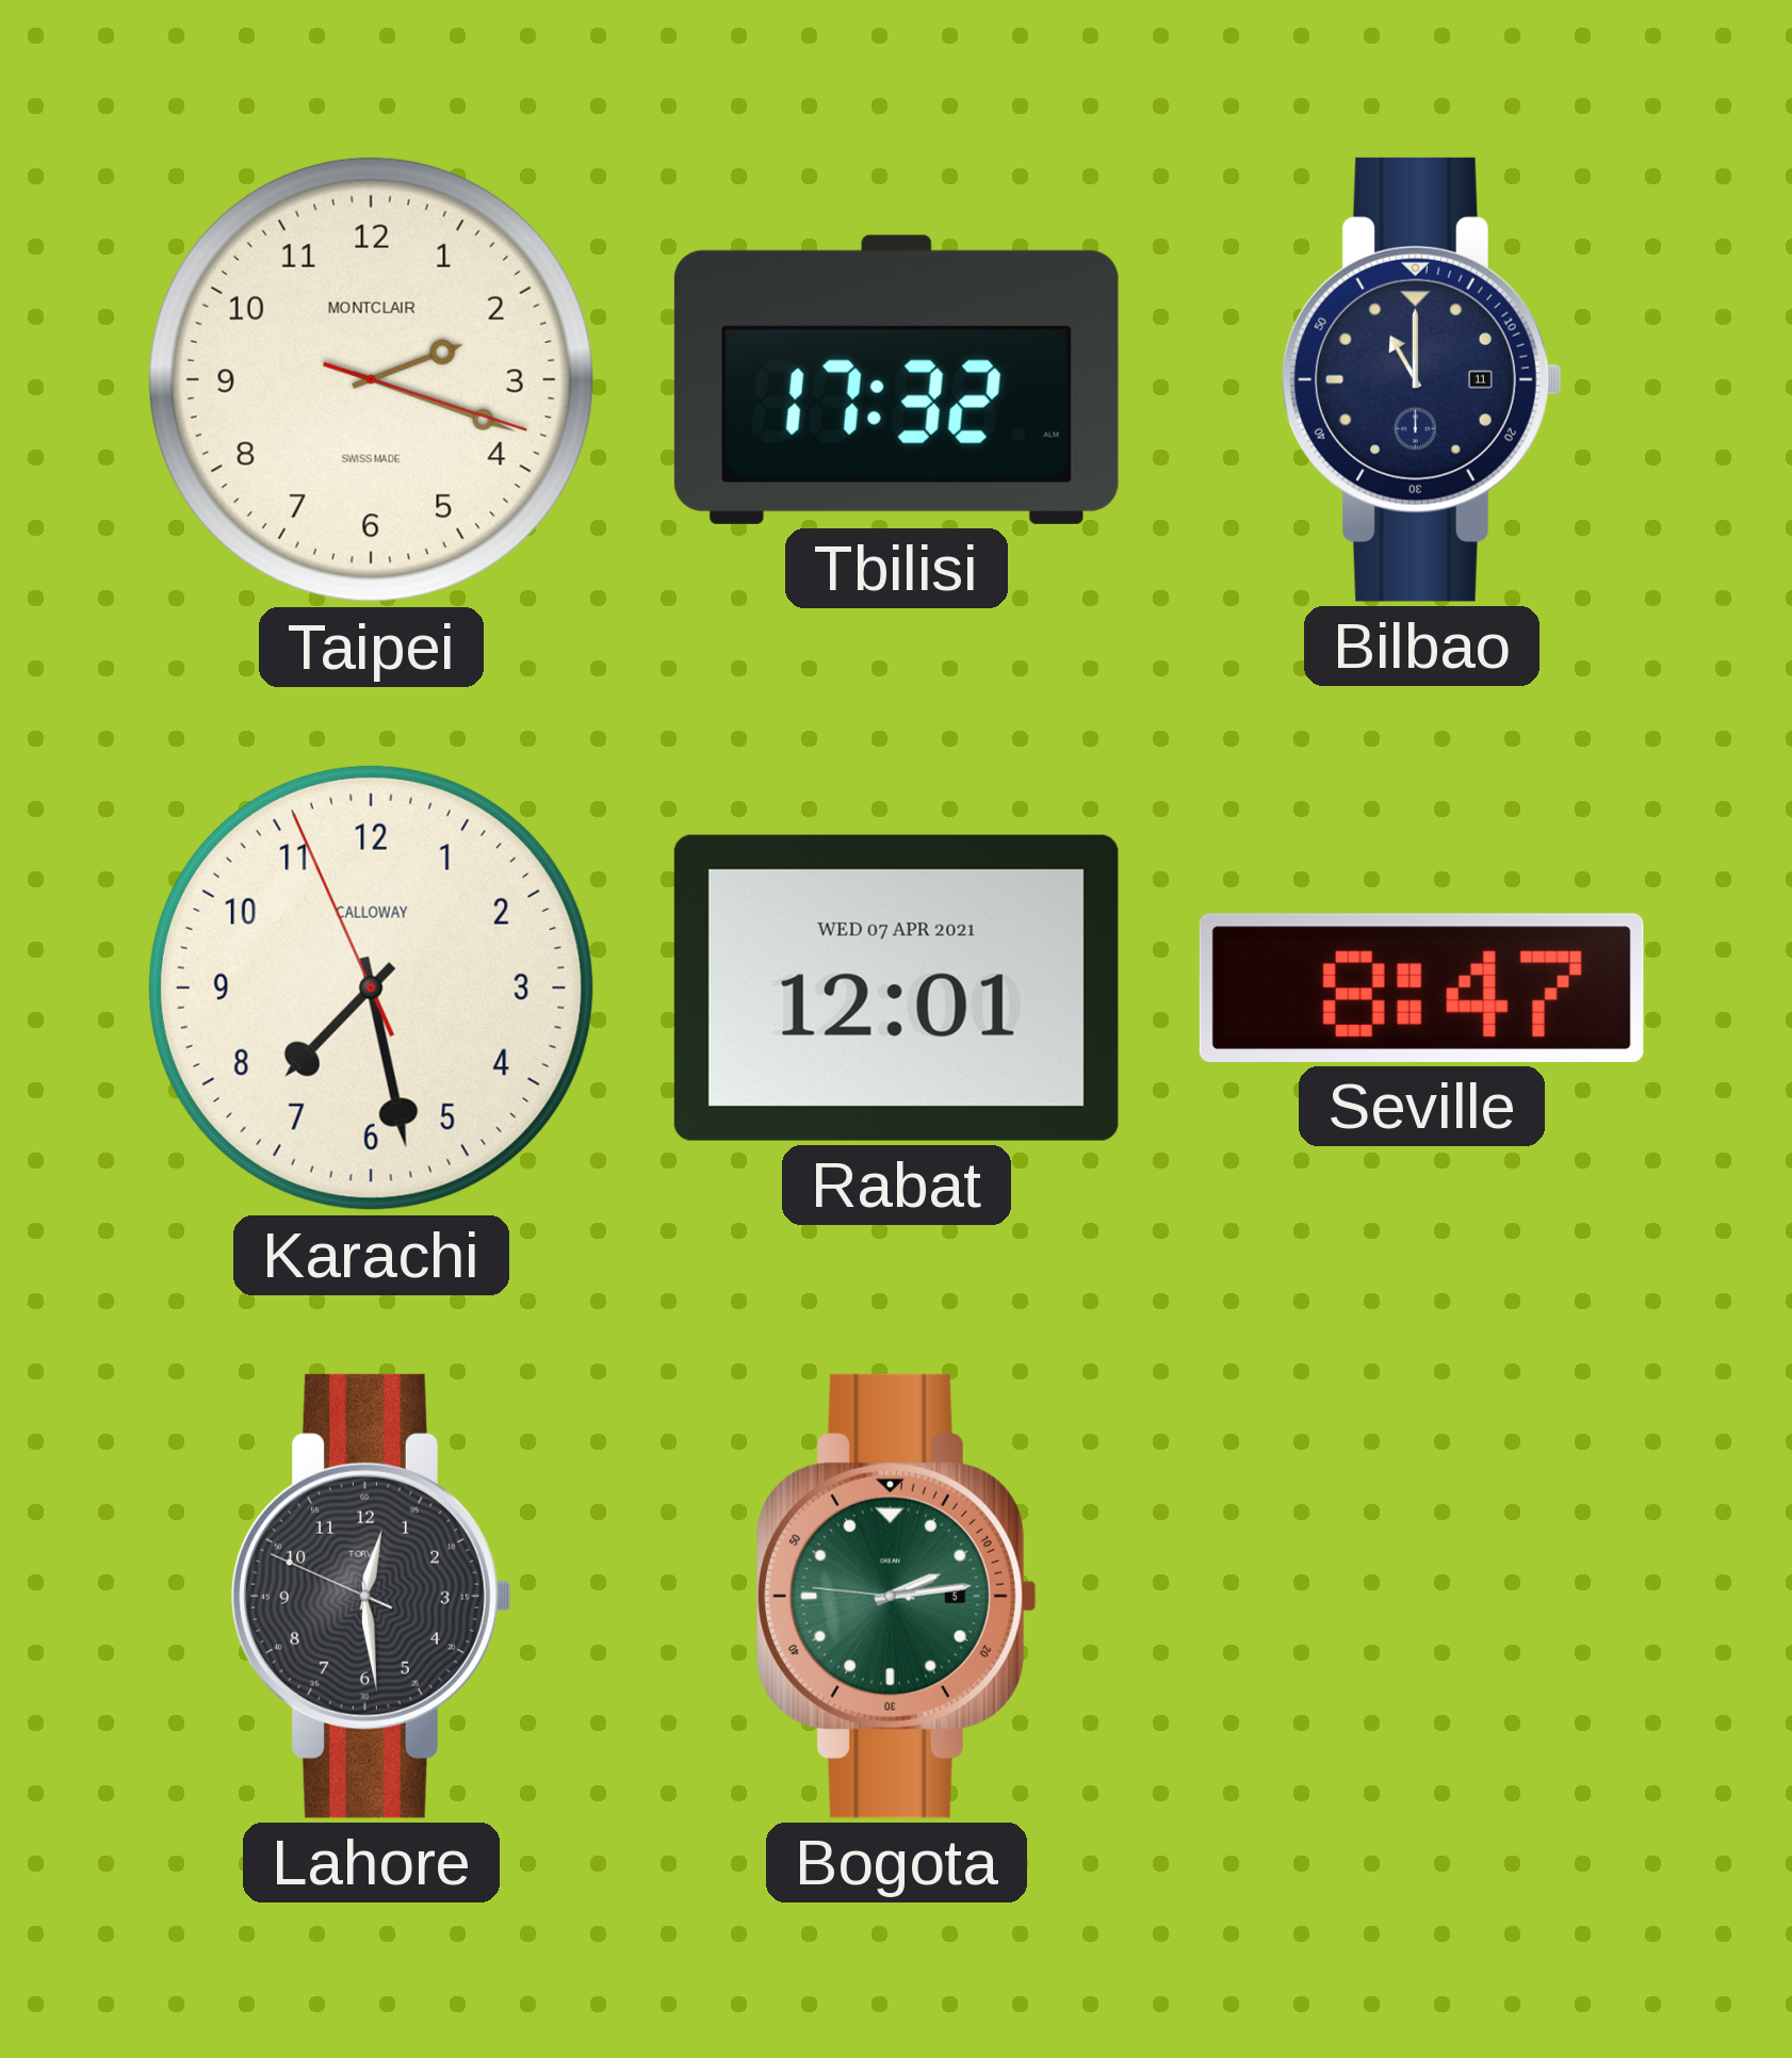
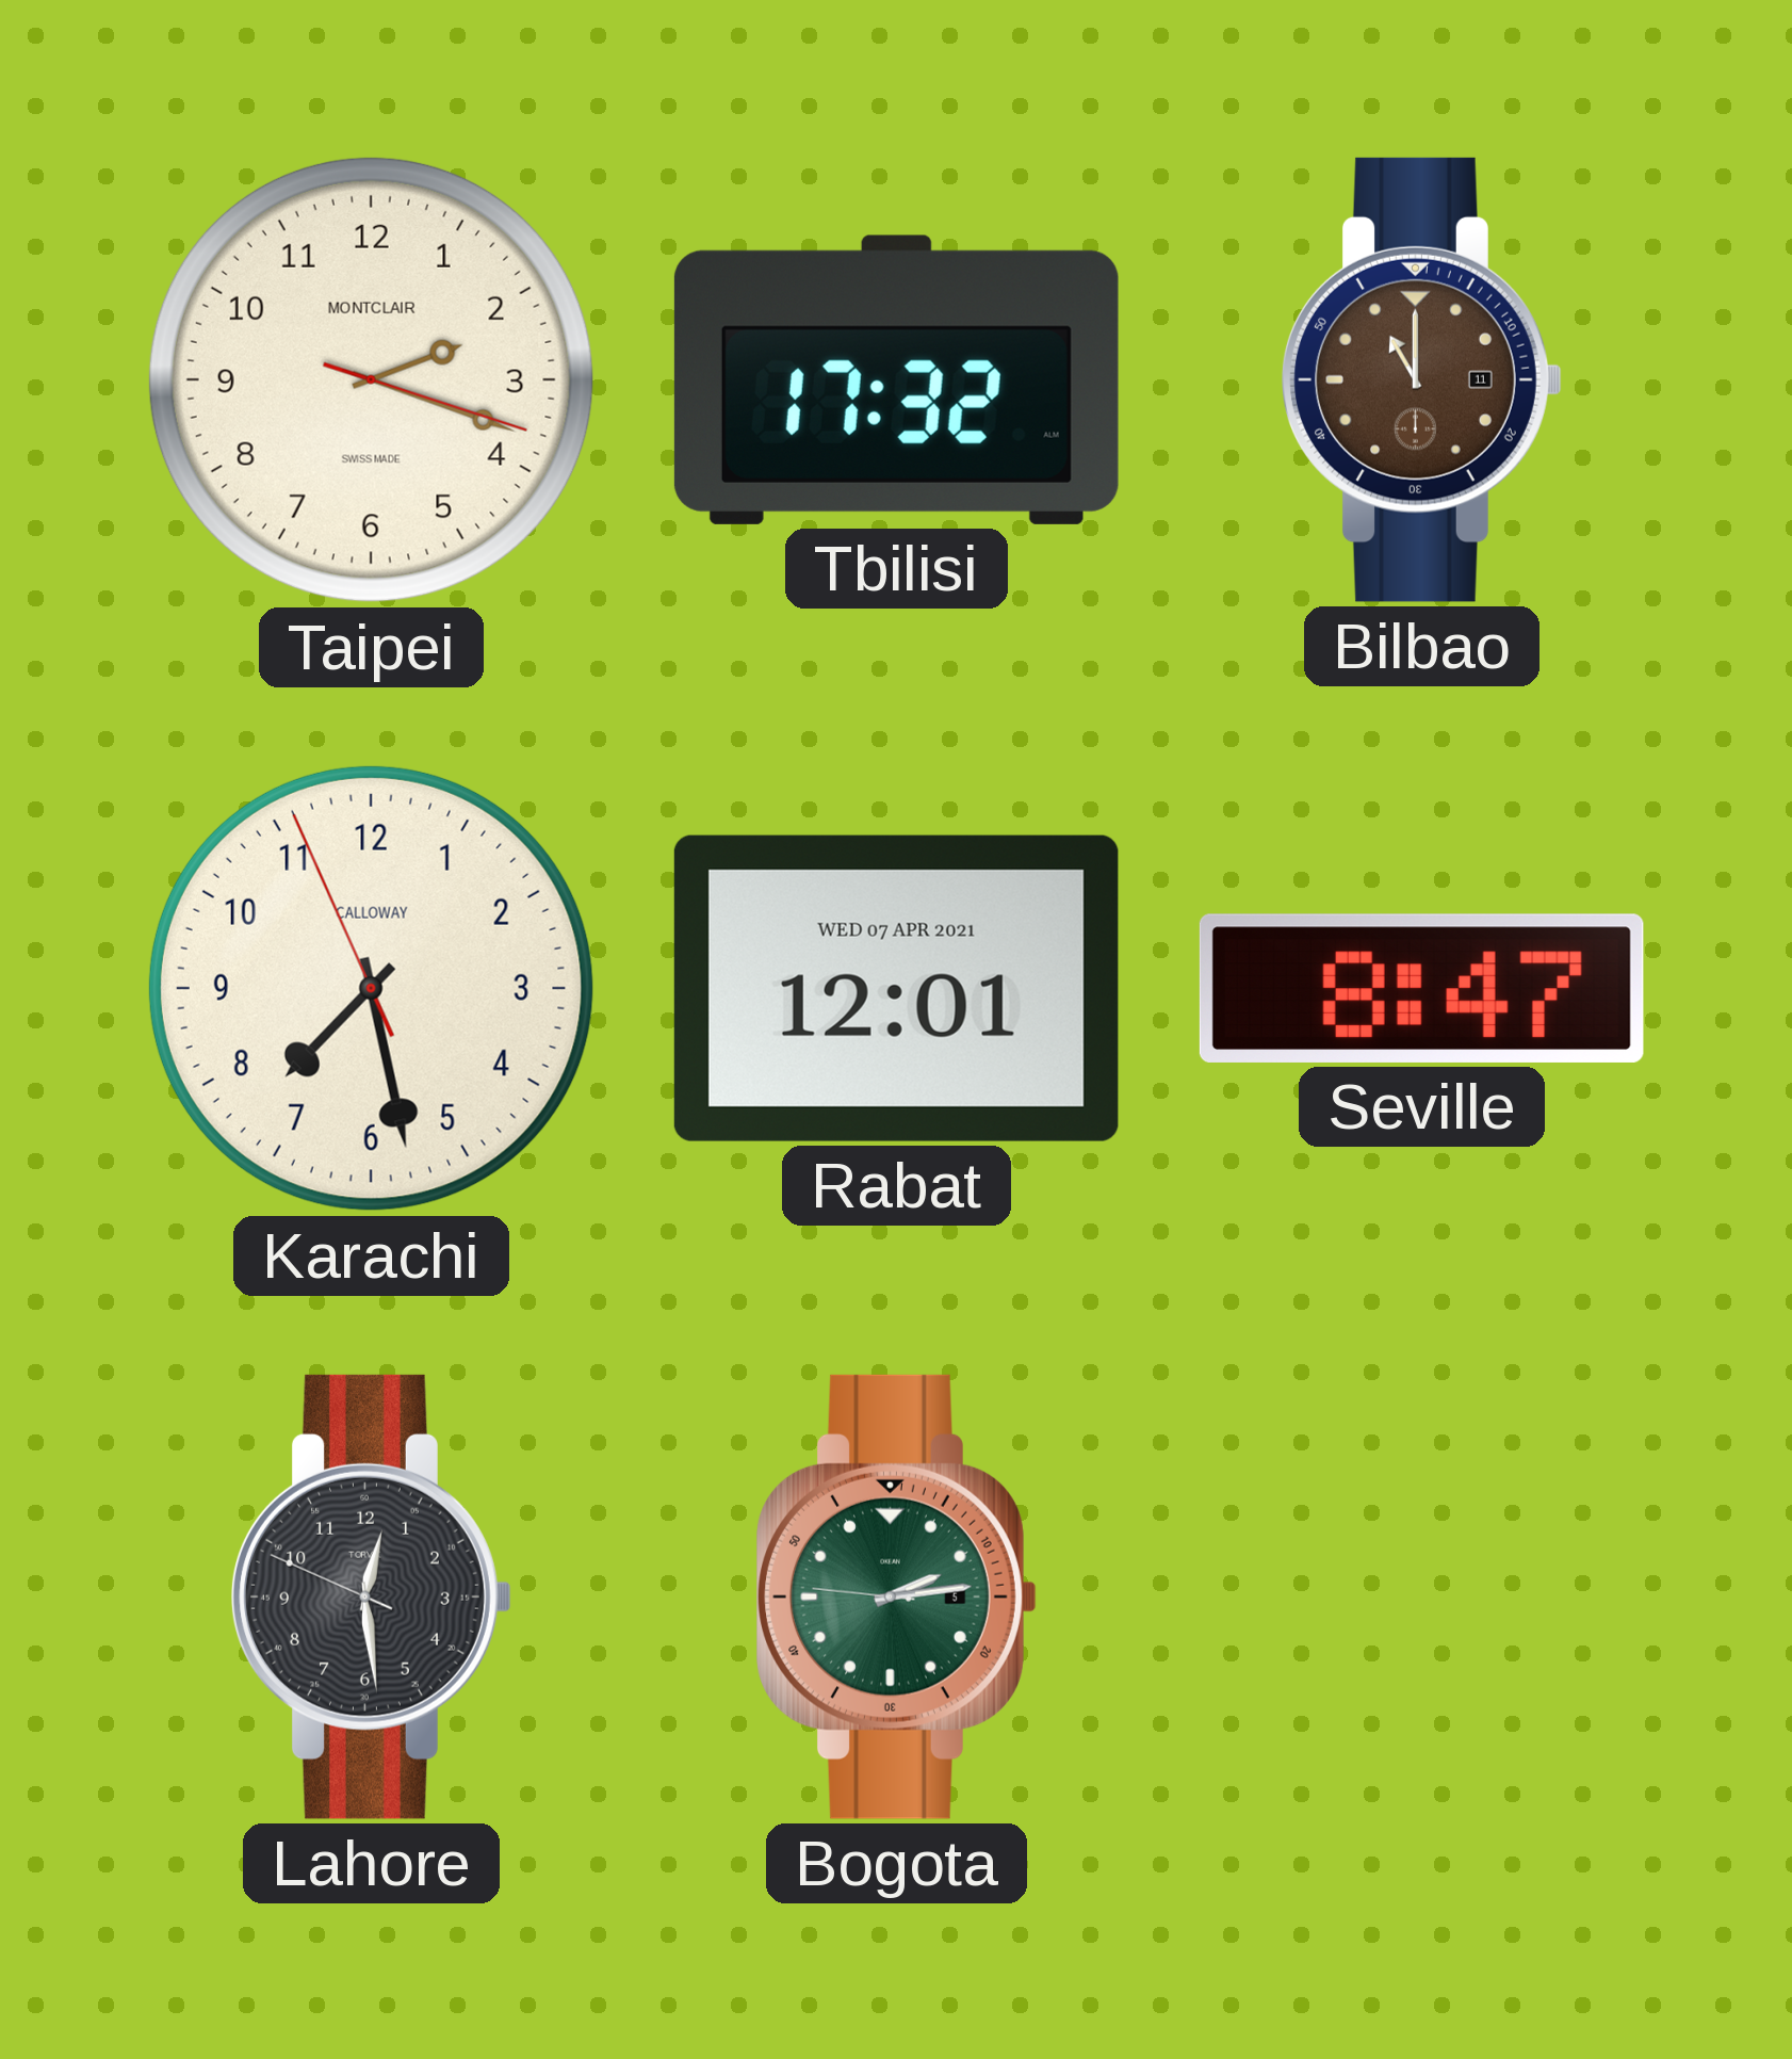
Bilbao dial: navy -> brown
